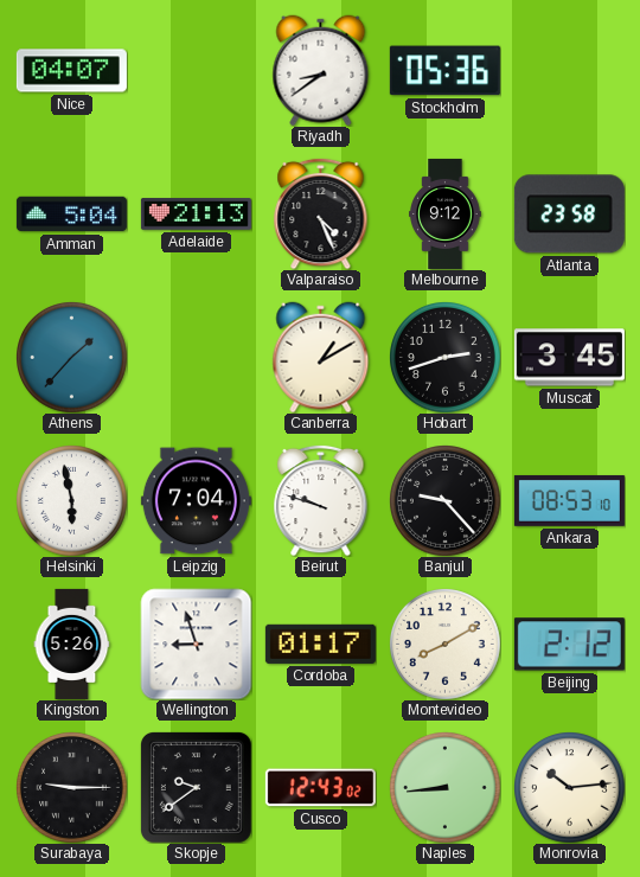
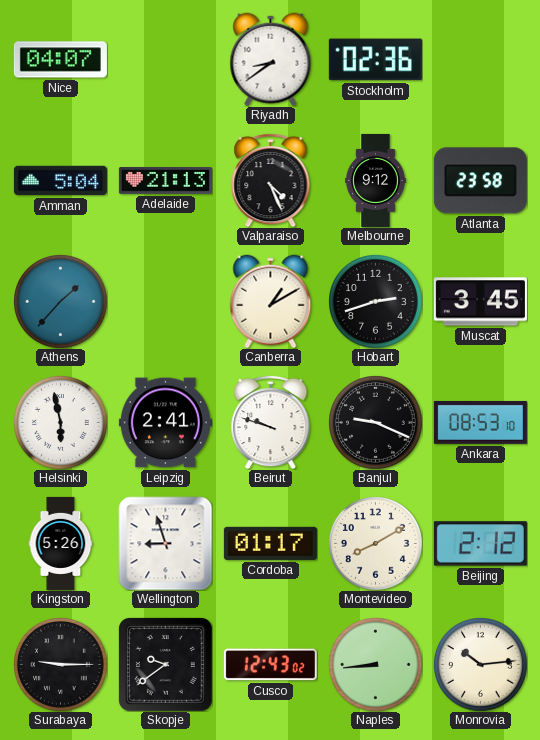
Stockholm: 05:36 -> 02:36
Leipzig: 7:04 -> 2:41
Banjul: 9:23 -> 9:19
